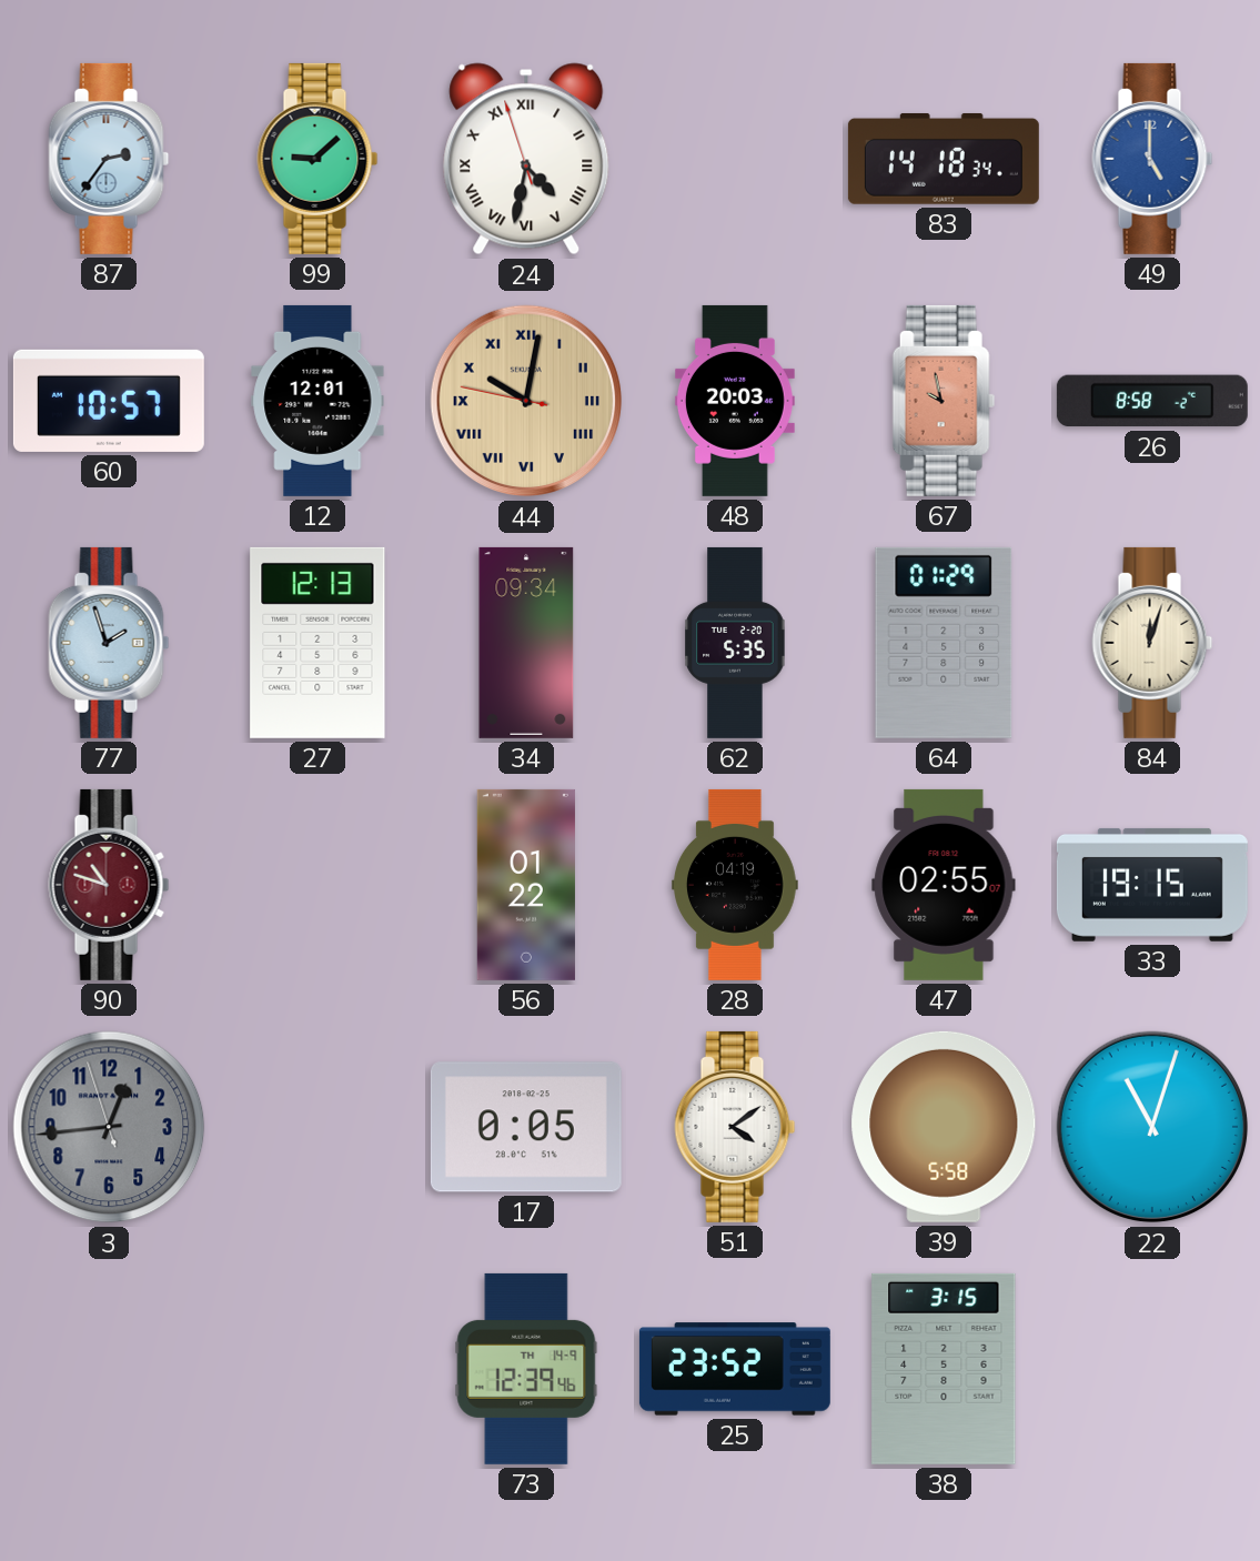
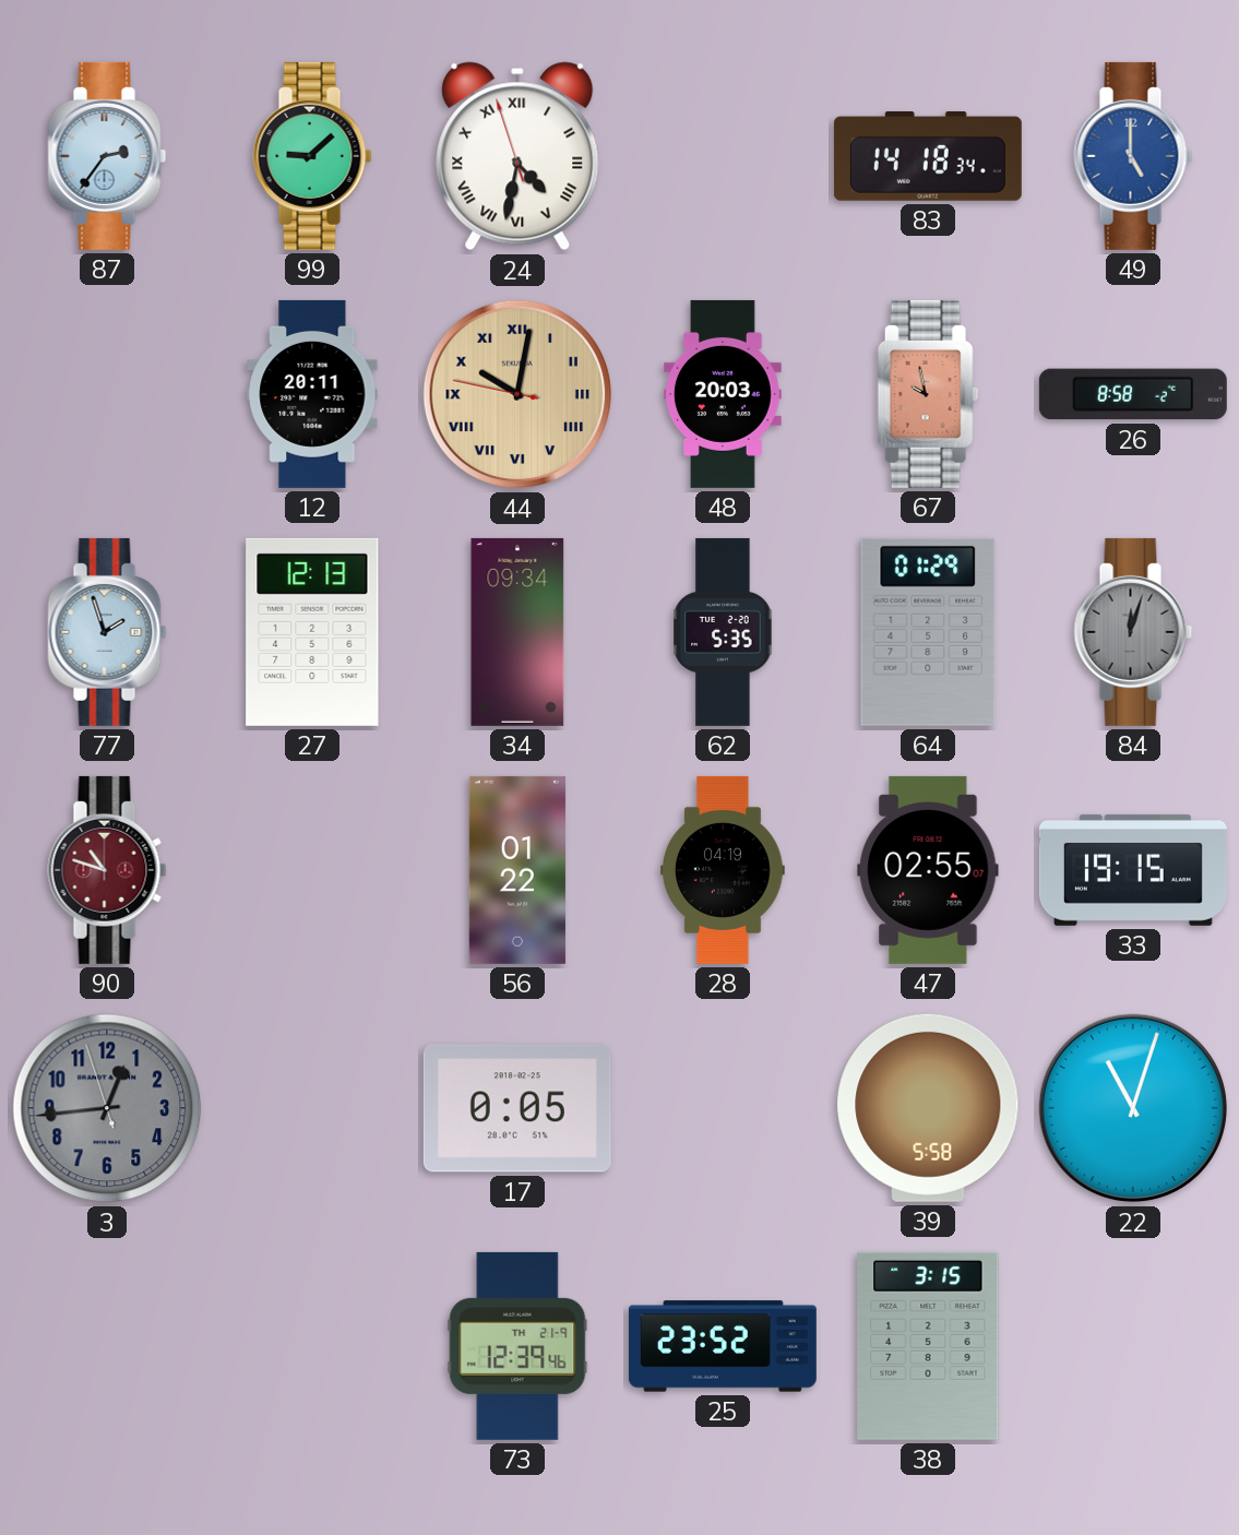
60: 10:57 -> none
12: 12:01 -> 20:11
84 dial: cream -> grey
51: 4:09 -> none
73 date: TH 14-9 -> TH 21-9
